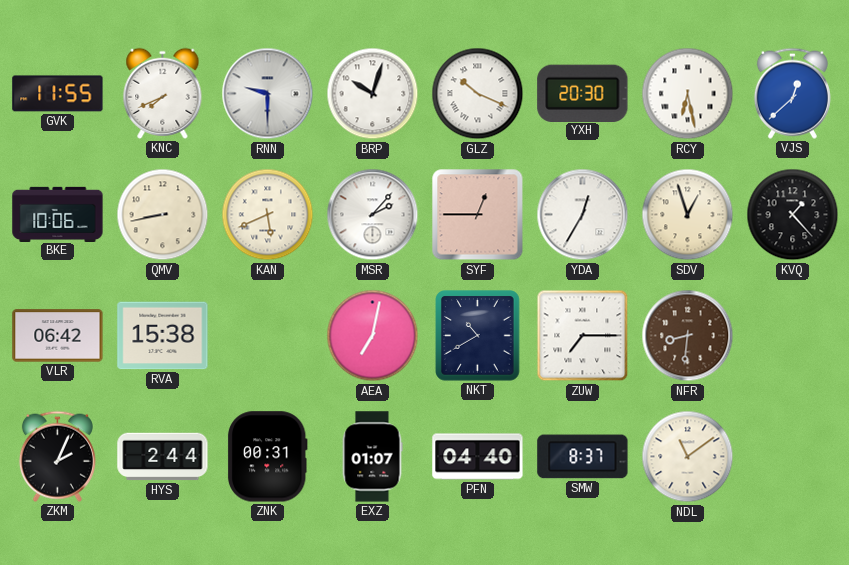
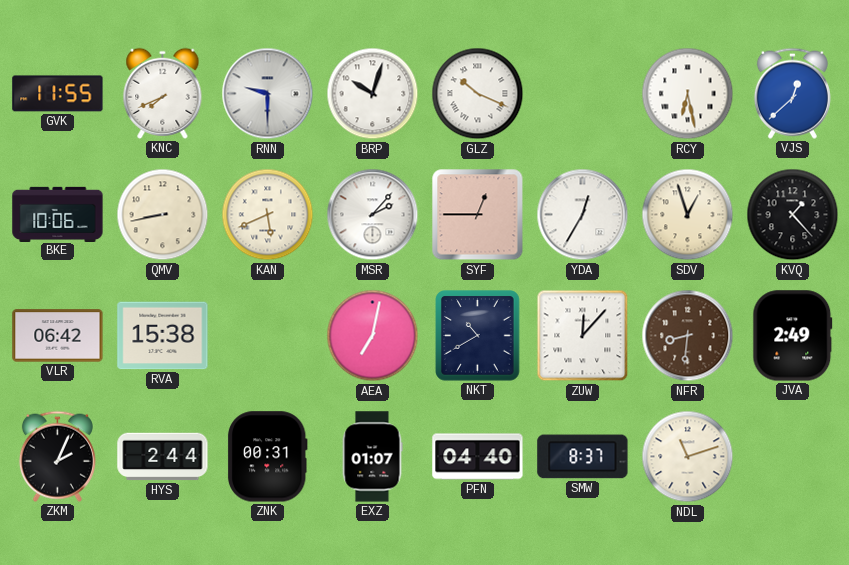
YXH: 20:30 -> none
ZUW: 7:15 -> 12:07
JVA: none -> 2:49
NDL: 11:09 -> 11:12
